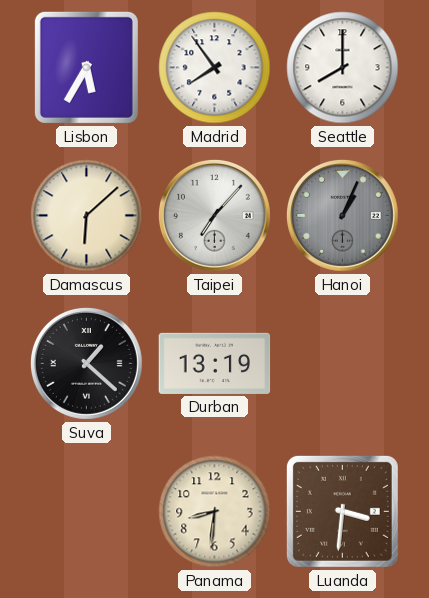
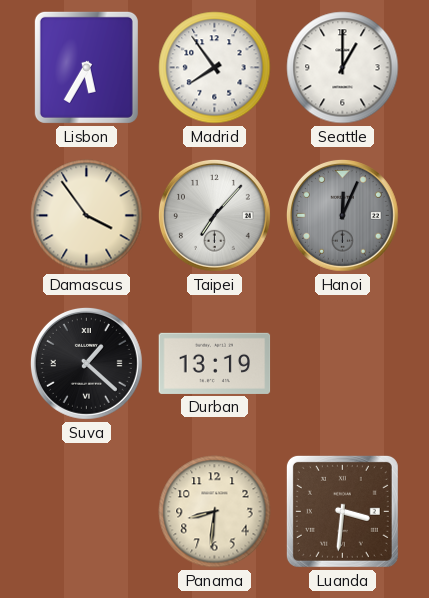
Seattle: 8:00 -> 1:00
Damascus: 6:08 -> 3:54
Hanoi: 1:04 -> 12:04
